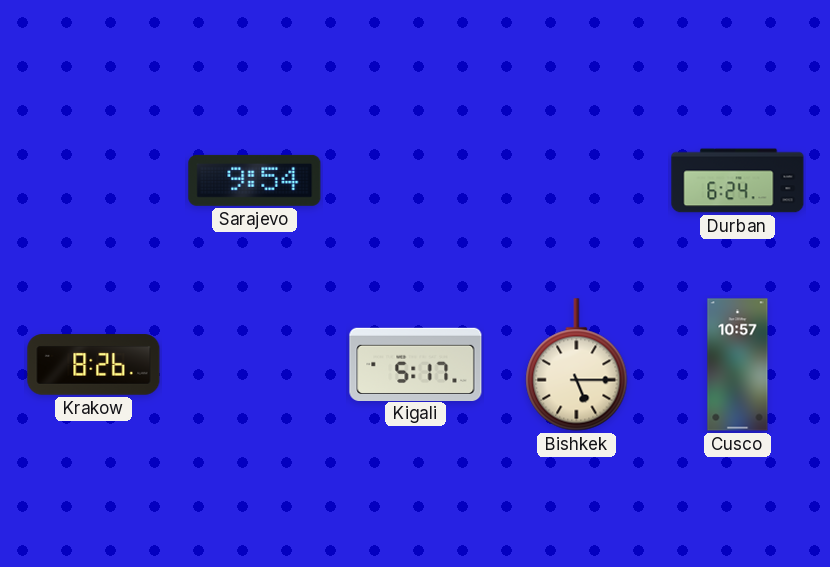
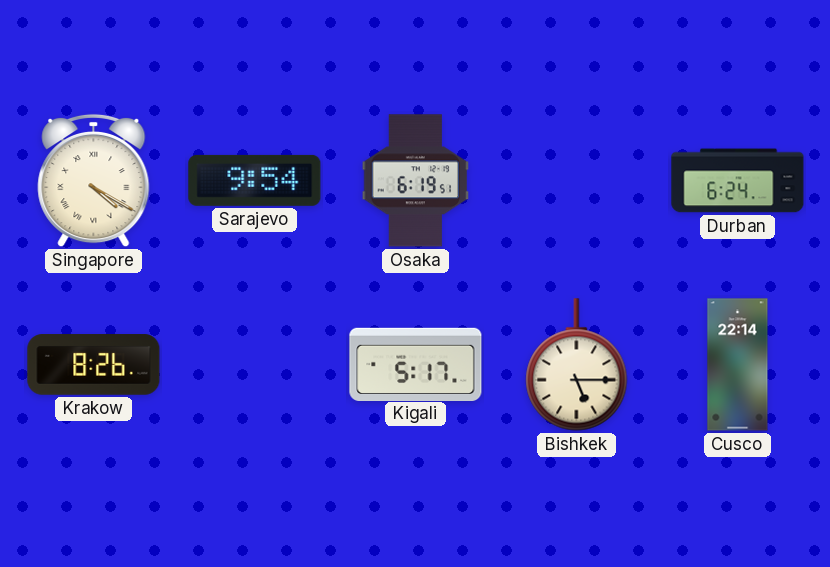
Singapore: none -> 4:20
Osaka: none -> 6:19
Cusco: 10:57 -> 22:14
